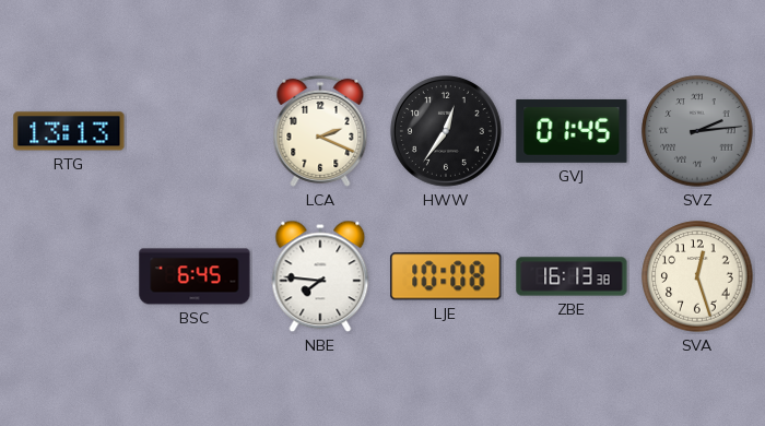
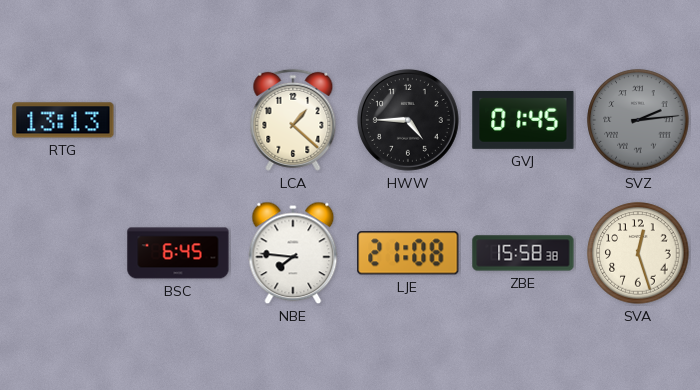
LCA: 2:19 -> 1:22
HWW: 12:36 -> 4:45
LJE: 10:08 -> 21:08
ZBE: 16:13 -> 15:58
